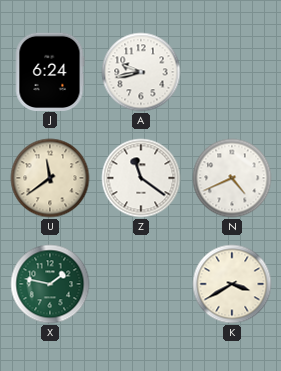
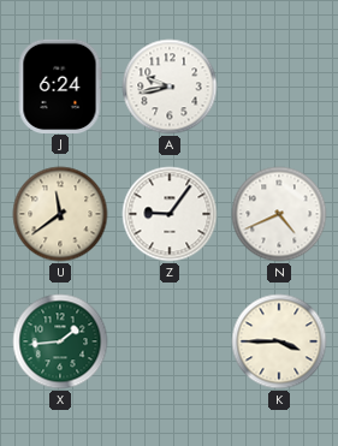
Z: 11:21 -> 9:06
X: 1:47 -> 1:44
K: 3:40 -> 3:45
